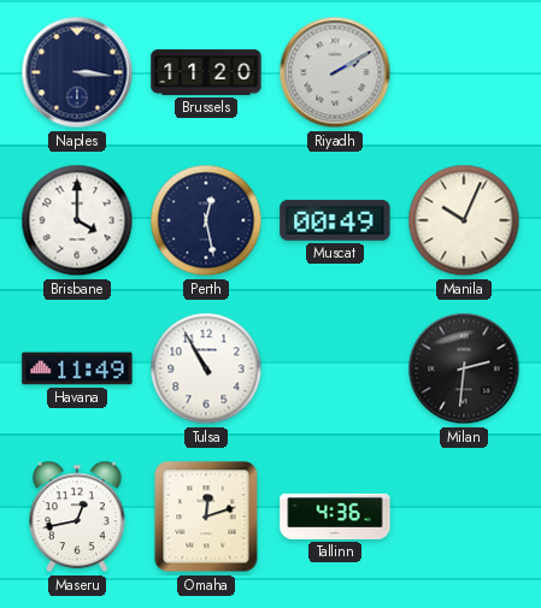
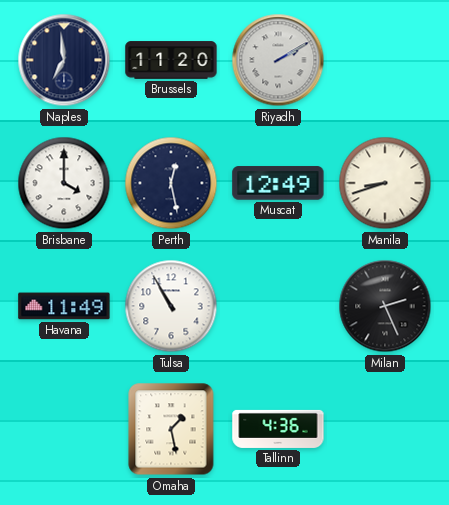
Naples: 3:16 -> 6:59
Muscat: 00:49 -> 12:49
Manila: 10:04 -> 8:42
Milan: 2:31 -> 2:26
Maseru: 12:43 -> none
Omaha: 12:12 -> 1:28
